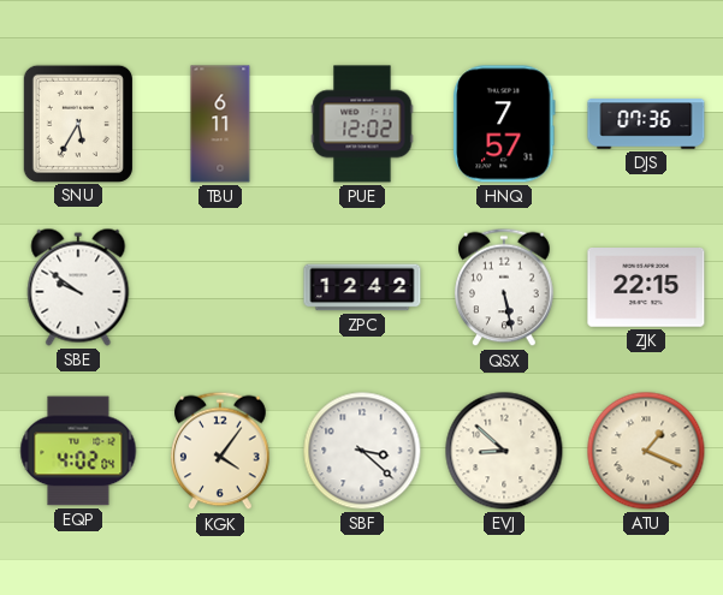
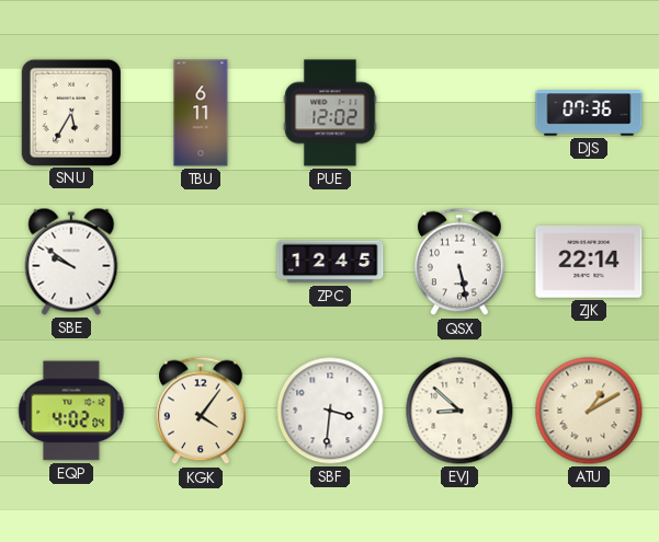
HNQ: 7:57 -> none
ZPC: 12:42 -> 12:45
ZJK: 22:15 -> 22:14
SBF: 3:22 -> 3:31
ATU: 1:19 -> 1:10
